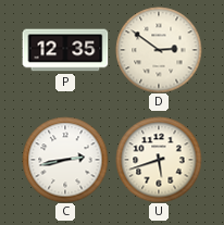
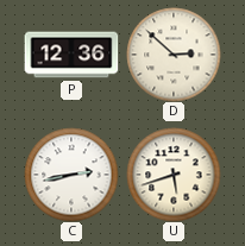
P: 12:35 -> 12:36
D: 2:51 -> 2:52
